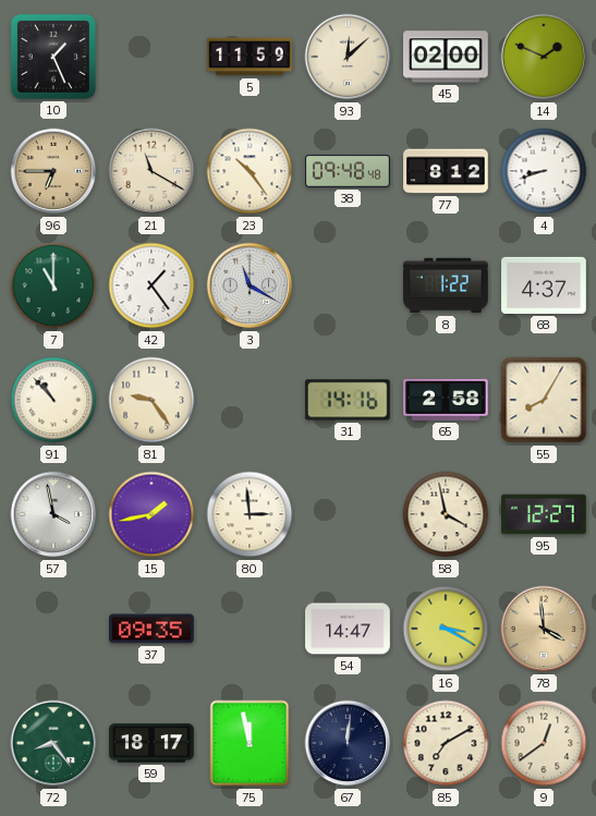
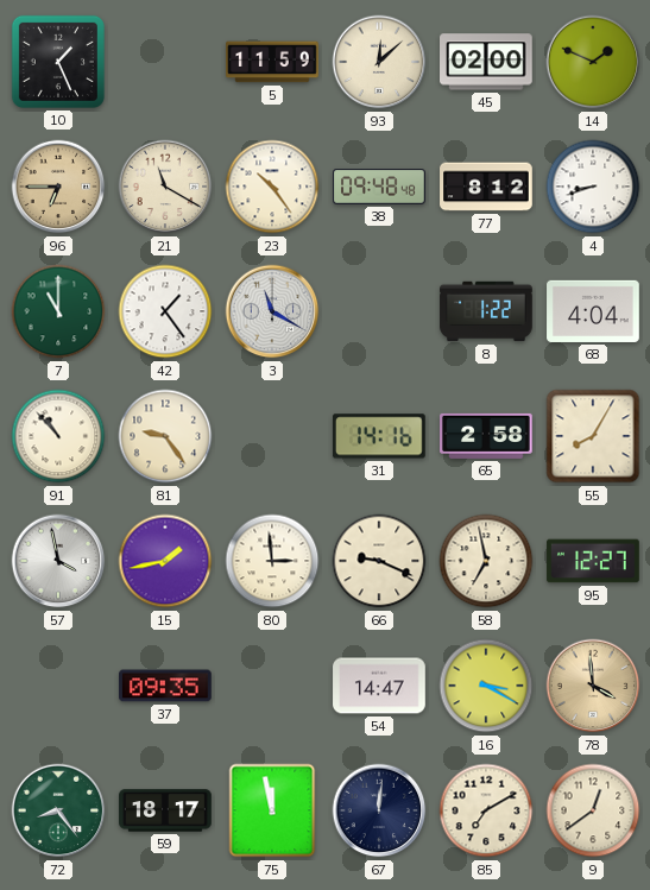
68: 4:37 -> 4:04
66: none -> 9:19
58: 3:58 -> 6:58
